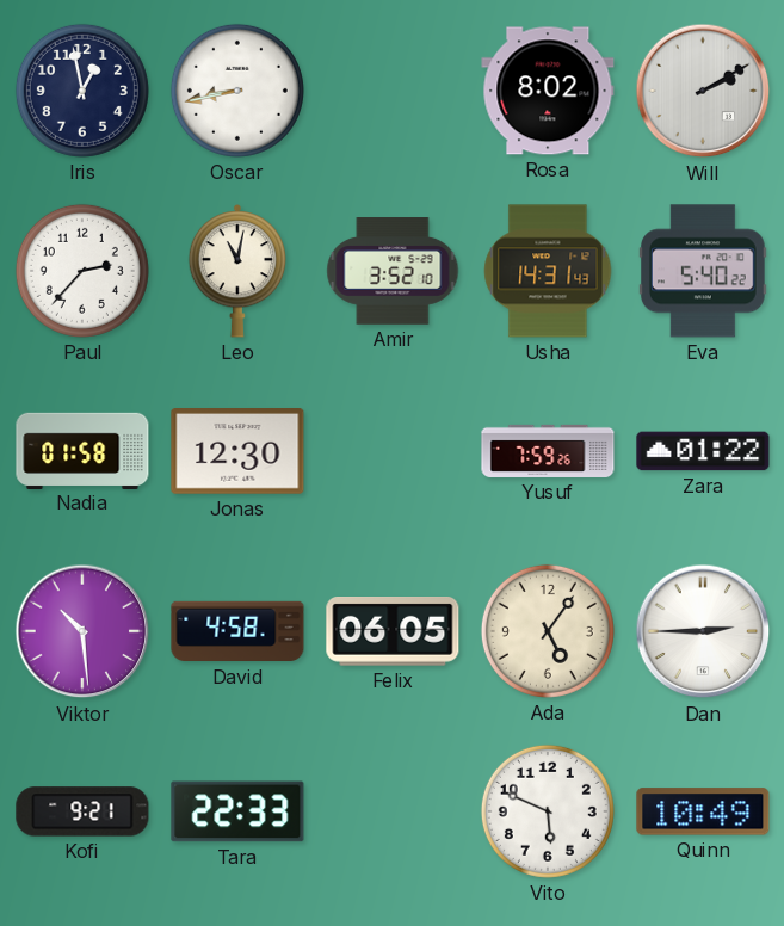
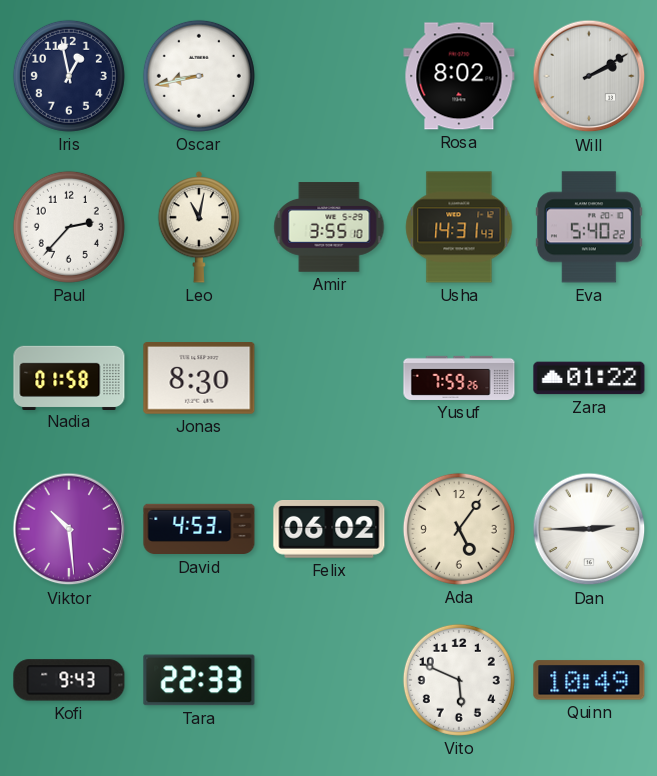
Amir: 3:52 -> 3:55
Jonas: 12:30 -> 8:30
David: 4:58 -> 4:53
Felix: 06:05 -> 06:02
Kofi: 9:21 -> 9:43
